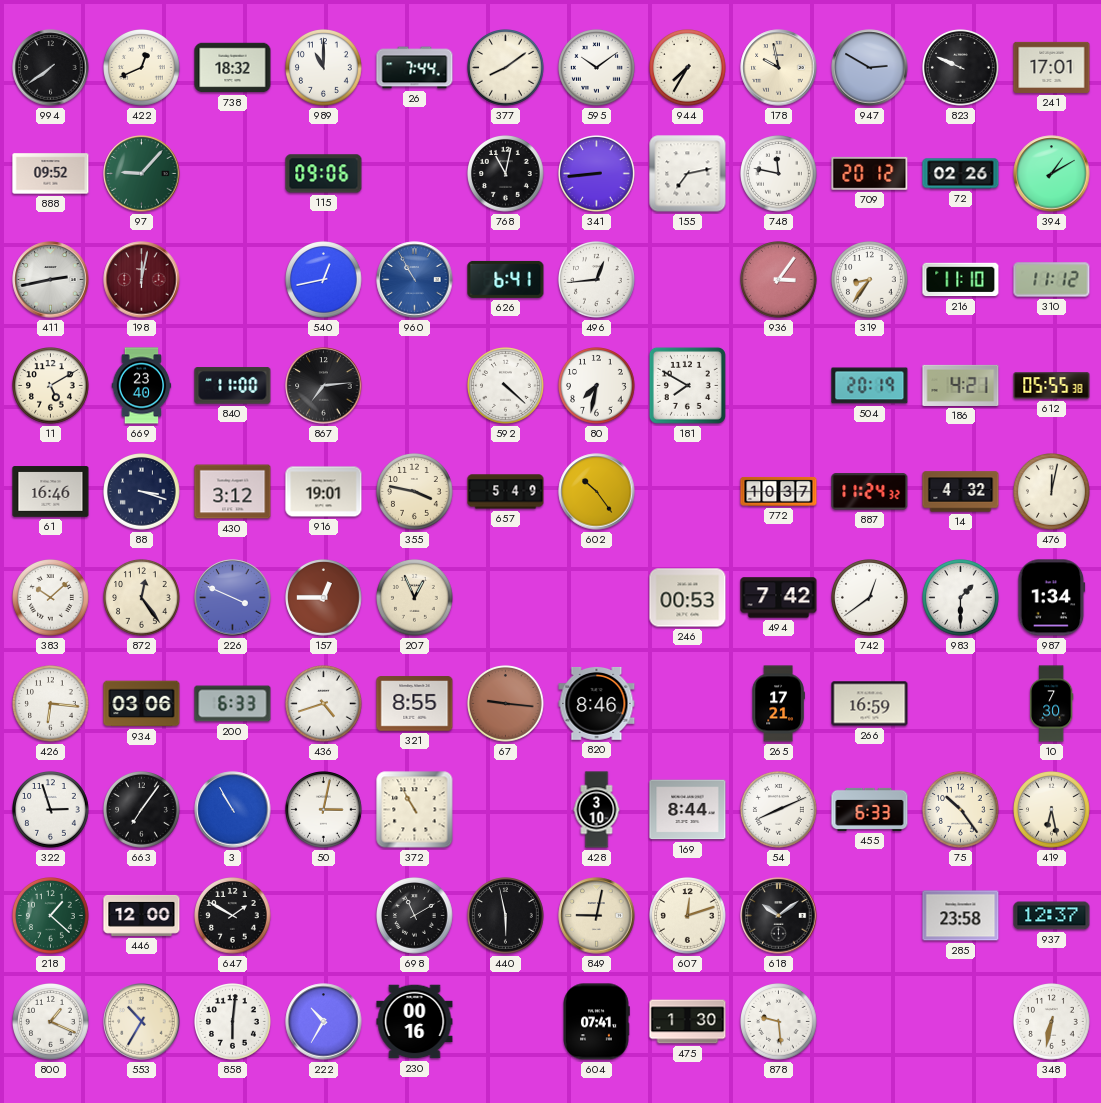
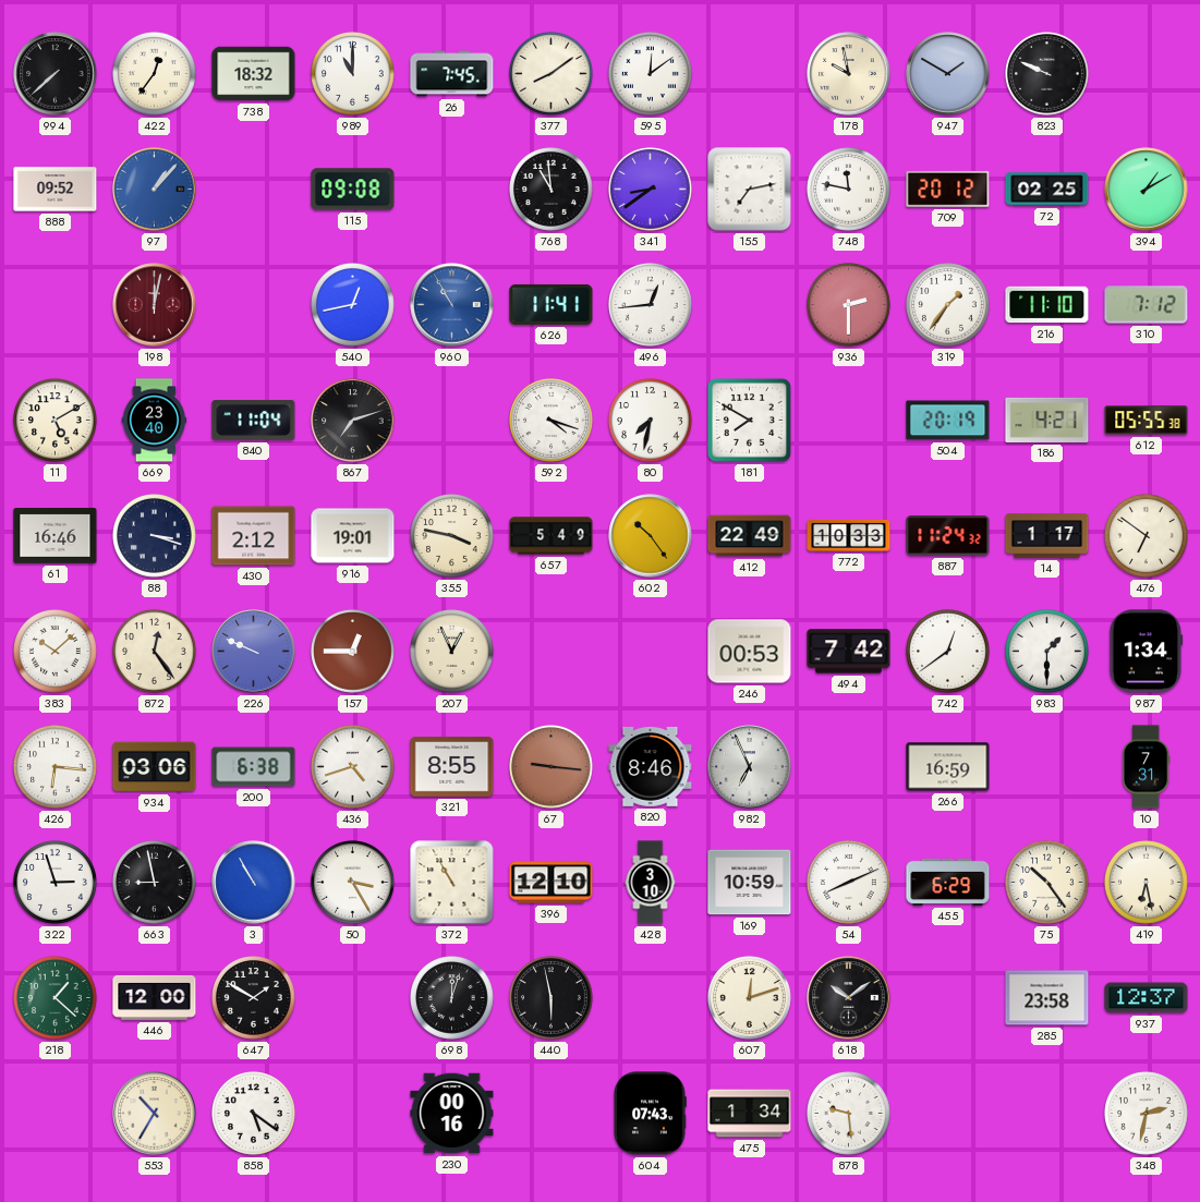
994: 7:39 -> 7:38
422: 12:41 -> 12:36
26: 7:44 -> 7:45
595: 10:09 -> 12:09
944: 7:35 -> none
947: 2:50 -> 1:50
241: 17:01 -> none
97: 9:07 -> 1:07
97 dial: green -> blue
115: 09:06 -> 09:08
768: 11:02 -> 10:59
341: 8:44 -> 8:39
72: 02:26 -> 02:25
411: 2:43 -> none
626: 6:41 -> 11:41
936: 3:06 -> 2:30
319: 8:36 -> 1:36
310: 11:12 -> 7:12
840: 11:00 -> 11:04
867: 7:14 -> 7:12
592: 4:22 -> 4:18
430: 3:12 -> 2:12
412: none -> 22:49
772: 10:37 -> 10:33
14: 4:32 -> 1:17
476: 12:02 -> 6:51
226: 3:49 -> 9:49
200: 6:33 -> 6:38
982: none -> 6:56
265: 17:21 -> none
10: 7:30 -> 7:31
663: 7:06 -> 8:58
50: 3:02 -> 3:25
396: none -> 12:10
169: 8:44 -> 10:59
455: 6:33 -> 6:29
698: 11:10 -> 12:03
849: 9:02 -> none
800: 1:19 -> none
858: 6:01 -> 5:21
222: 10:35 -> none
604: 07:41 -> 07:43
475: 1:30 -> 1:34
348: 6:32 -> 2:32
